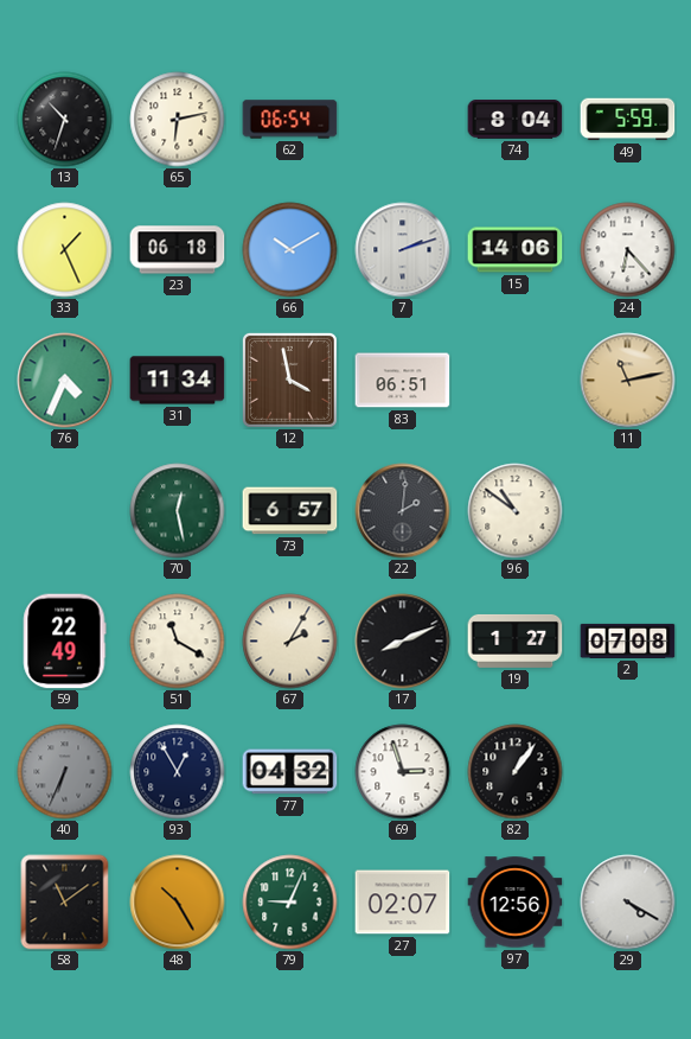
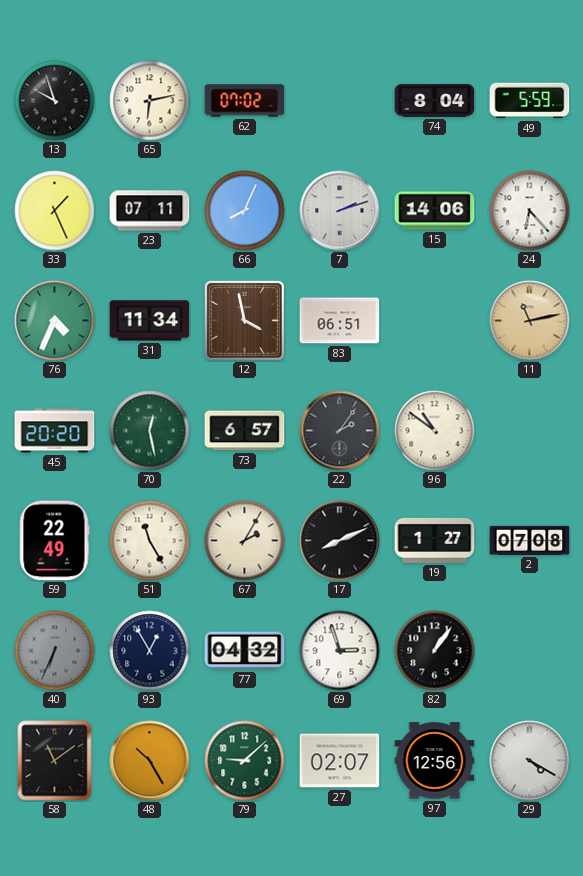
13: 10:33 -> 9:57
62: 06:54 -> 07:02
23: 06:18 -> 07:11
66: 10:10 -> 8:04
45: none -> 20:20
22: 2:01 -> 2:06
51: 11:20 -> 11:25
79: 9:04 -> 9:08
